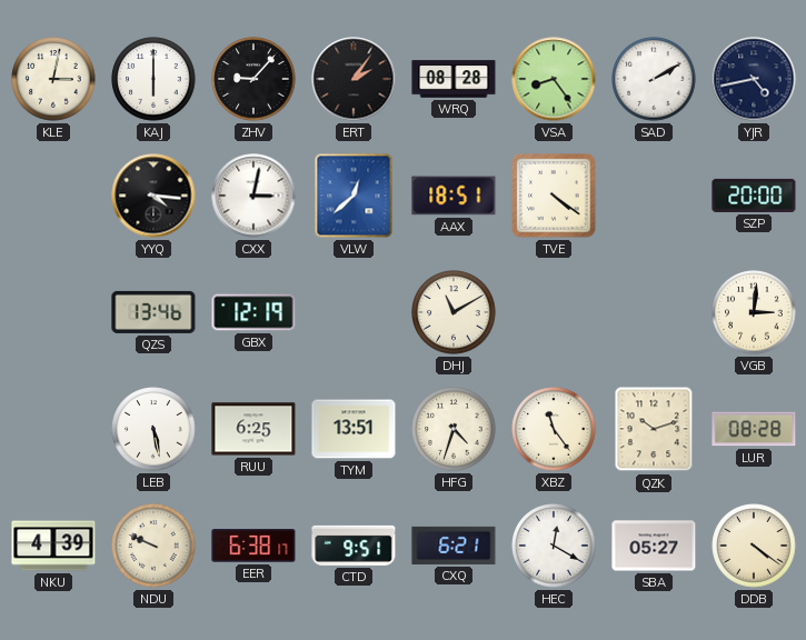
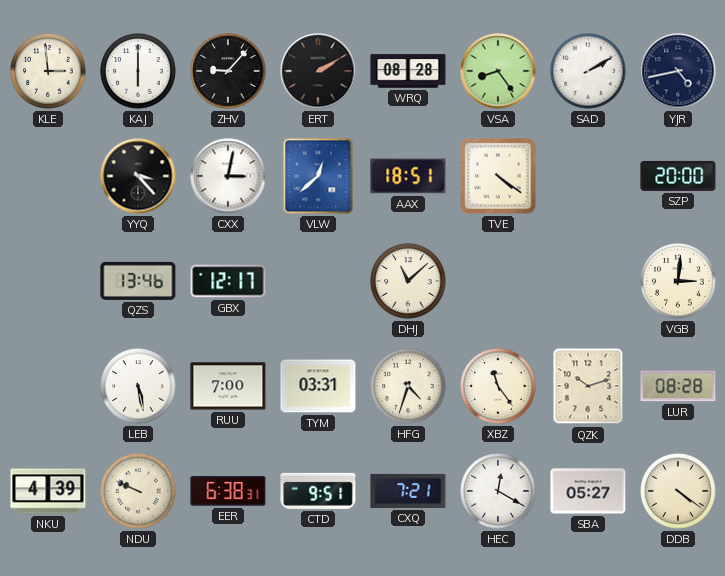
KLE: 3:02 -> 2:59
ERT: 2:06 -> 2:10
YYQ: 4:16 -> 3:23
GBX: 12:19 -> 12:17
DHJ: 11:10 -> 11:08
RUU: 6:25 -> 7:00
TYM: 13:51 -> 03:31
EER: 6:38:17 -> 6:38:31
CXQ: 6:21 -> 7:21
